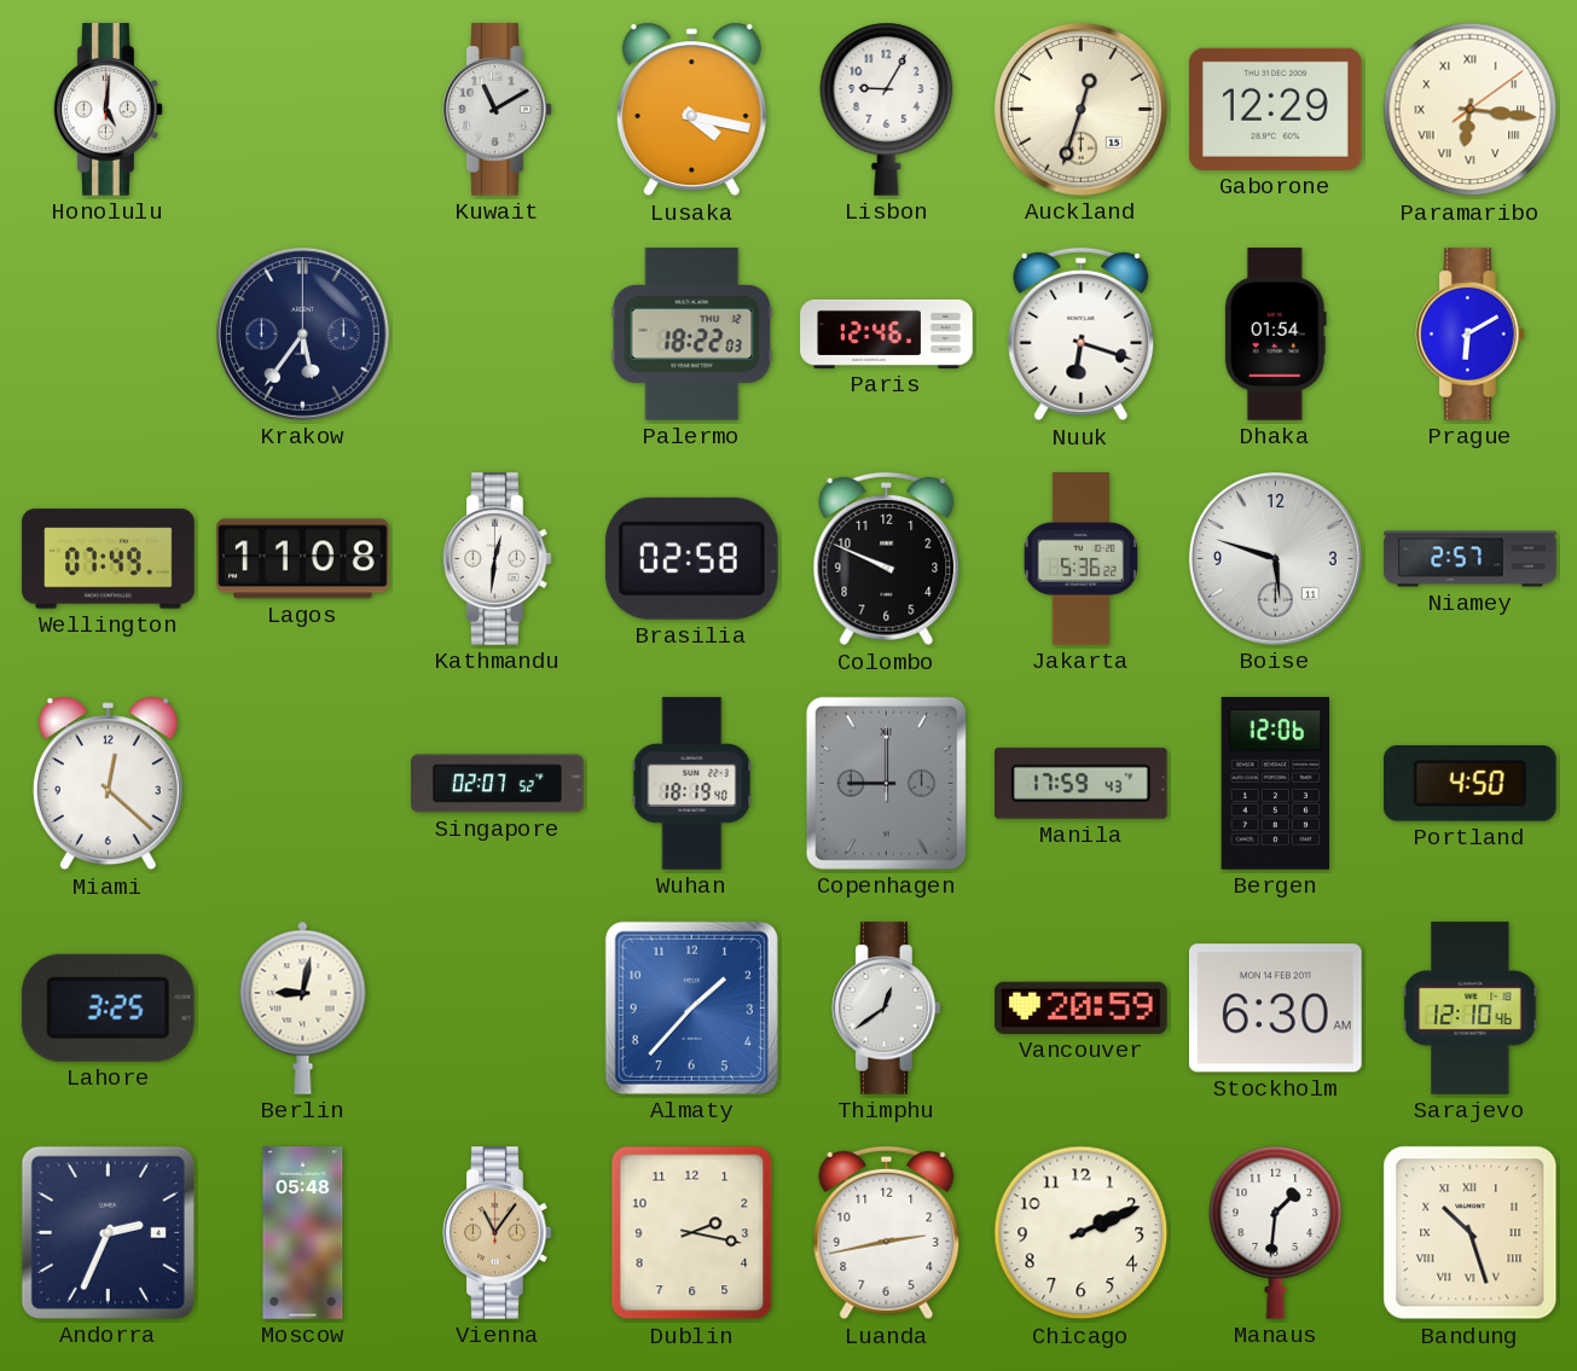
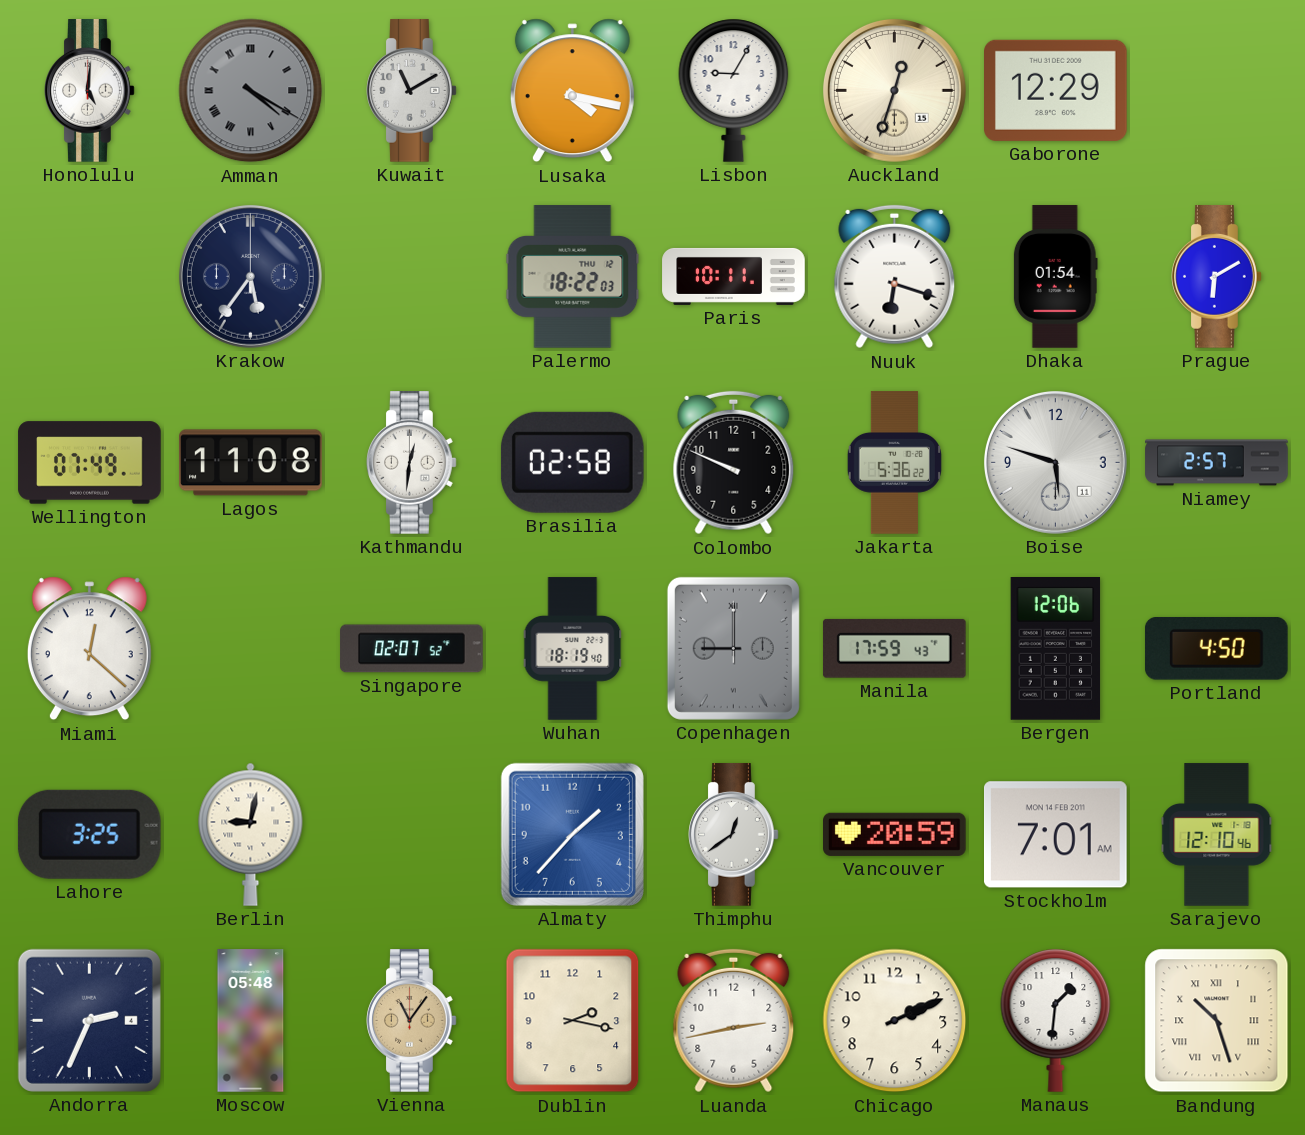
Amman: none -> 4:20
Paramaribo: 6:16 -> none
Paris: 12:46 -> 10:11
Stockholm: 6:30 -> 7:01
